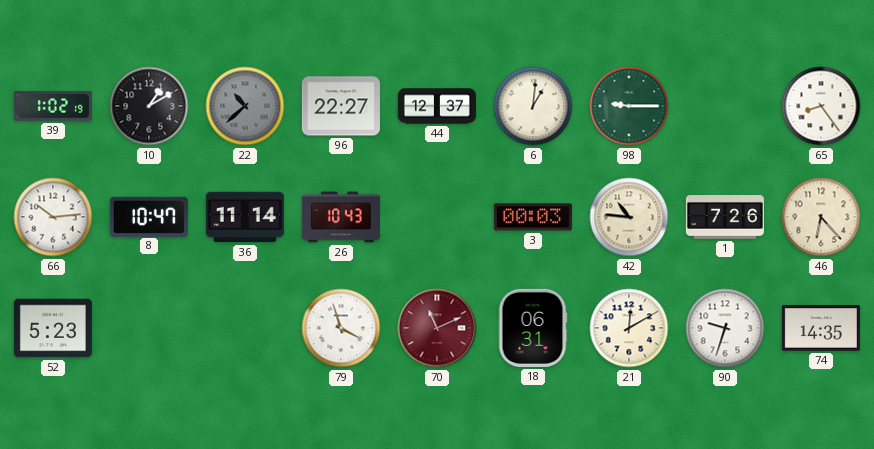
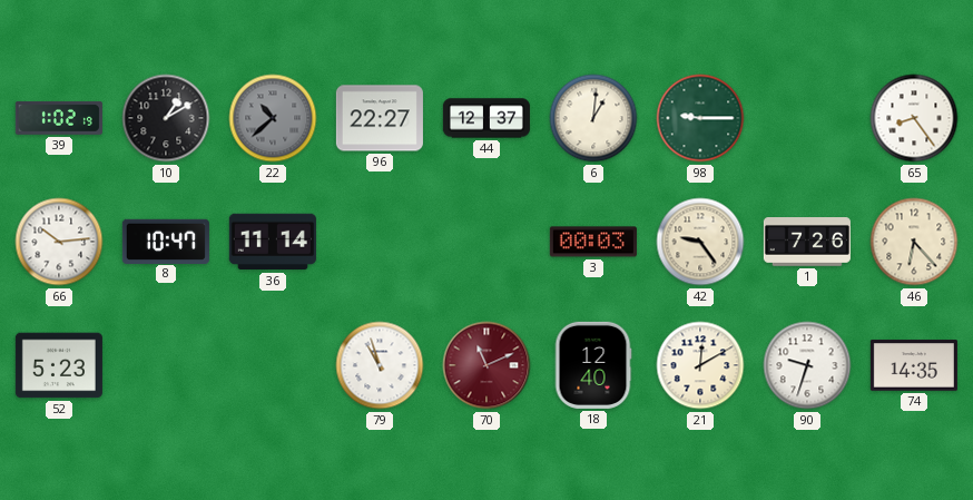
26: 10:43 -> none
42: 10:46 -> 9:24
79: 3:57 -> 10:57
18: 06:31 -> 12:40
